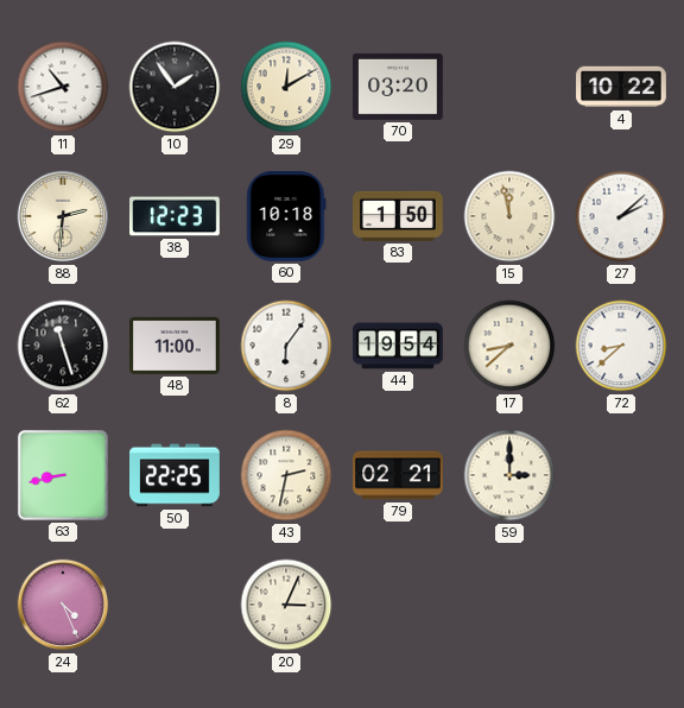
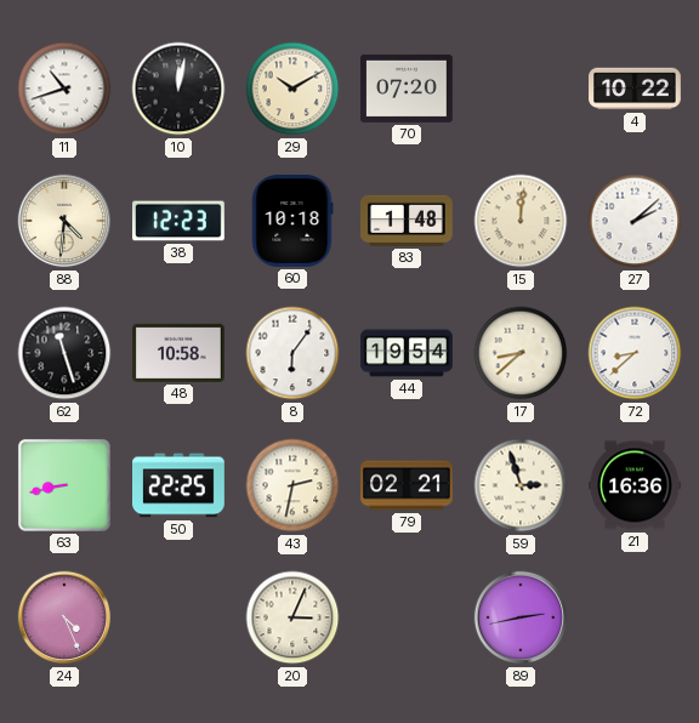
10: 1:54 -> 12:02
29: 12:10 -> 10:10
70: 03:20 -> 07:20
88: 2:31 -> 4:31
83: 1:50 -> 1:48
15: 11:58 -> 12:01
48: 11:00 -> 10:58
59: 3:00 -> 2:57
21: none -> 16:36
89: none -> 2:43
